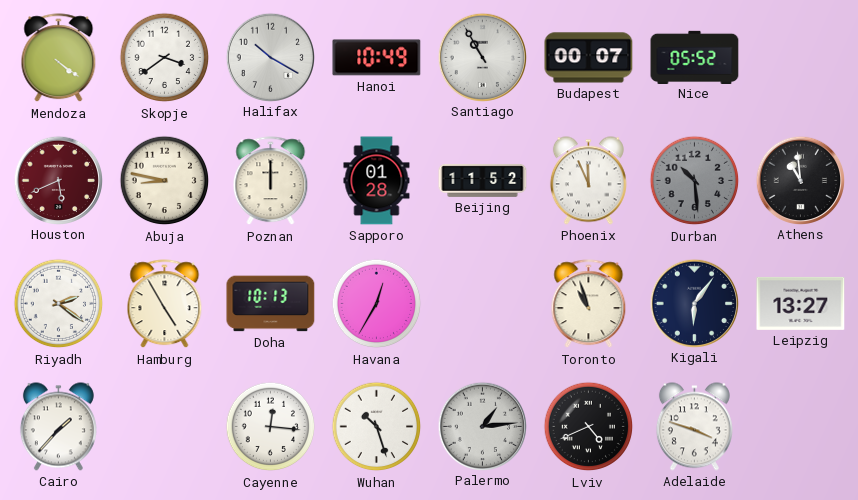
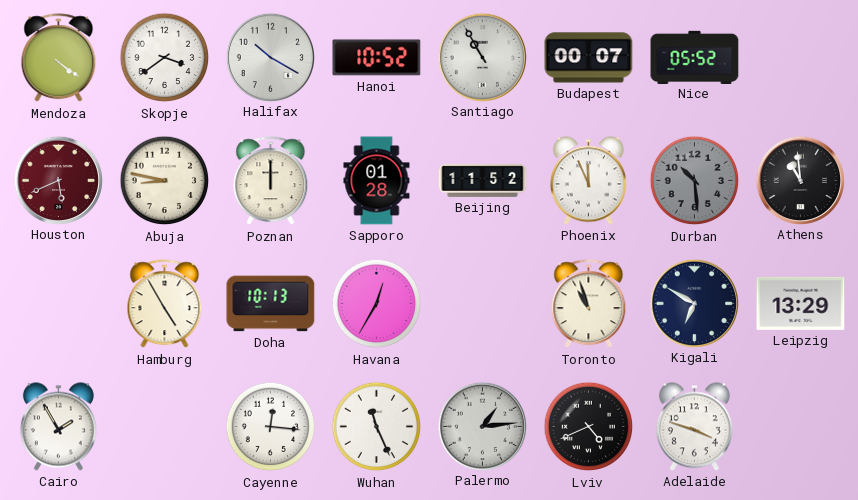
Hanoi: 10:49 -> 10:52
Riyadh: 2:21 -> none
Kigali: 6:06 -> 6:50
Leipzig: 13:27 -> 13:29
Cairo: 1:37 -> 1:55
Wuhan: 10:27 -> 11:26
